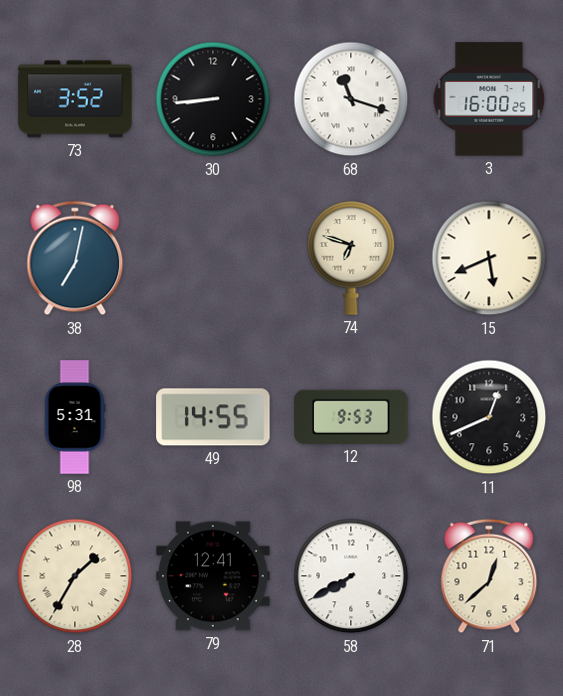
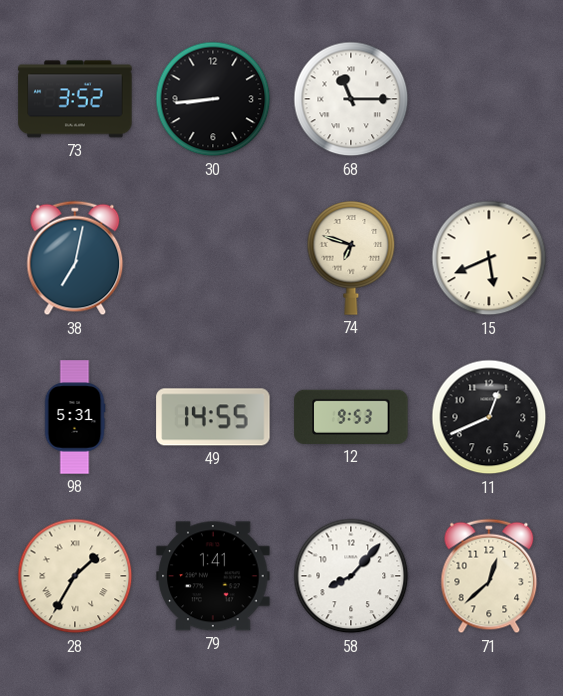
68: 11:18 -> 11:15
3: 16:00 -> none
79: 12:41 -> 1:41
58: 7:40 -> 8:07
